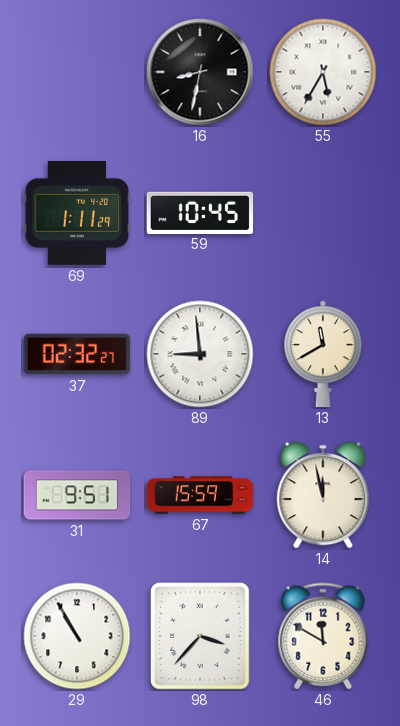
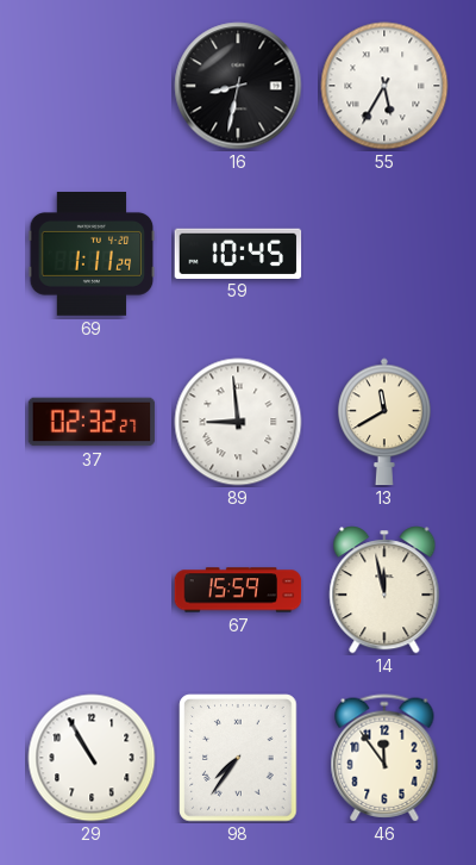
31: 9:51 -> none
98: 3:37 -> 7:36
46: 11:50 -> 11:54
